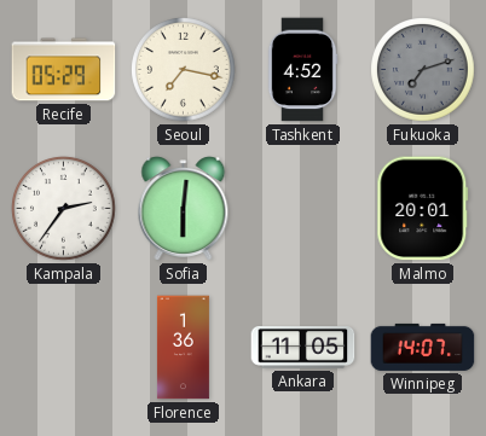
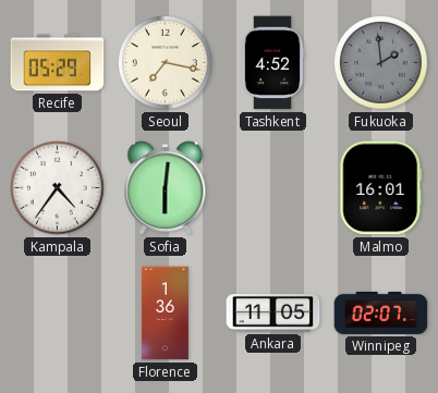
Fukuoka: 7:12 -> 1:59
Kampala: 2:36 -> 4:36
Malmo: 20:01 -> 16:01
Winnipeg: 14:07 -> 02:07
